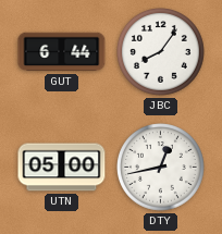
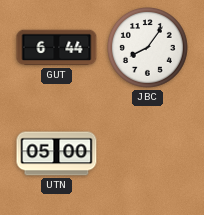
DTY: 12:43 -> none
